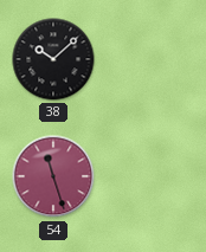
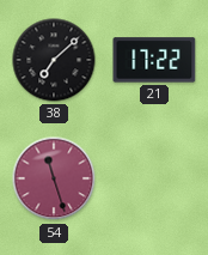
38: 10:08 -> 7:08
21: none -> 17:22
